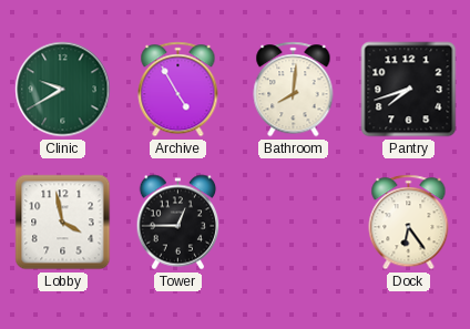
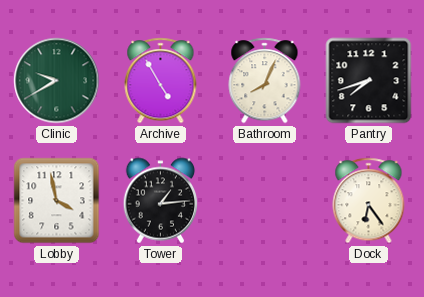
Bathroom: 8:01 -> 8:04
Tower: 12:45 -> 1:14
